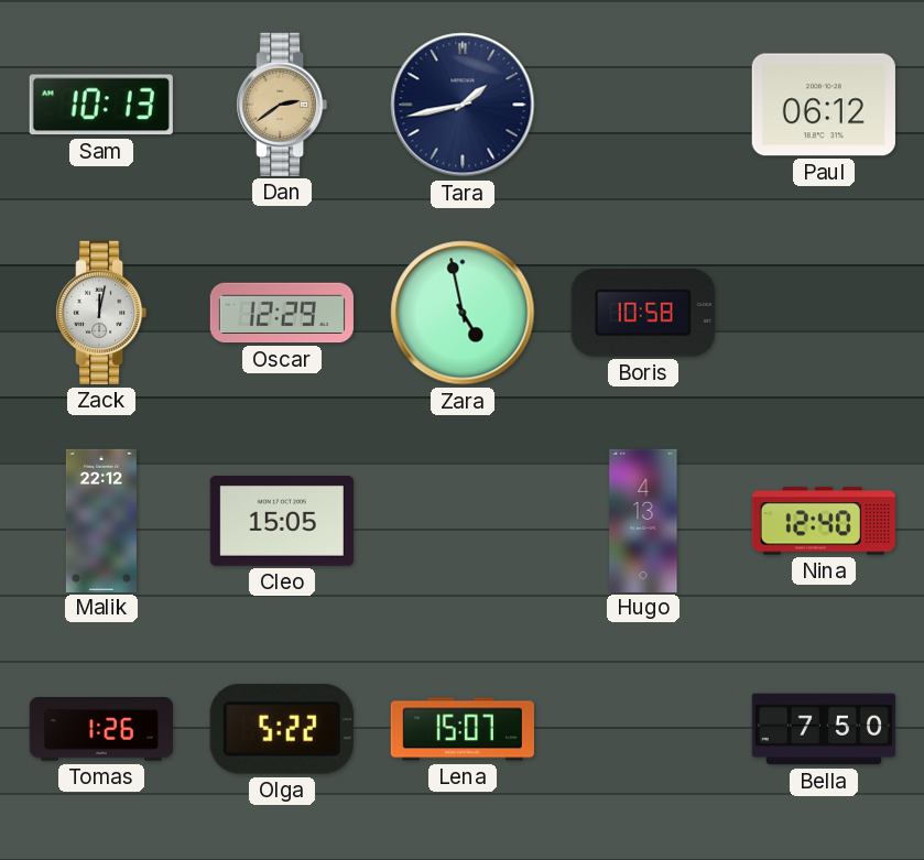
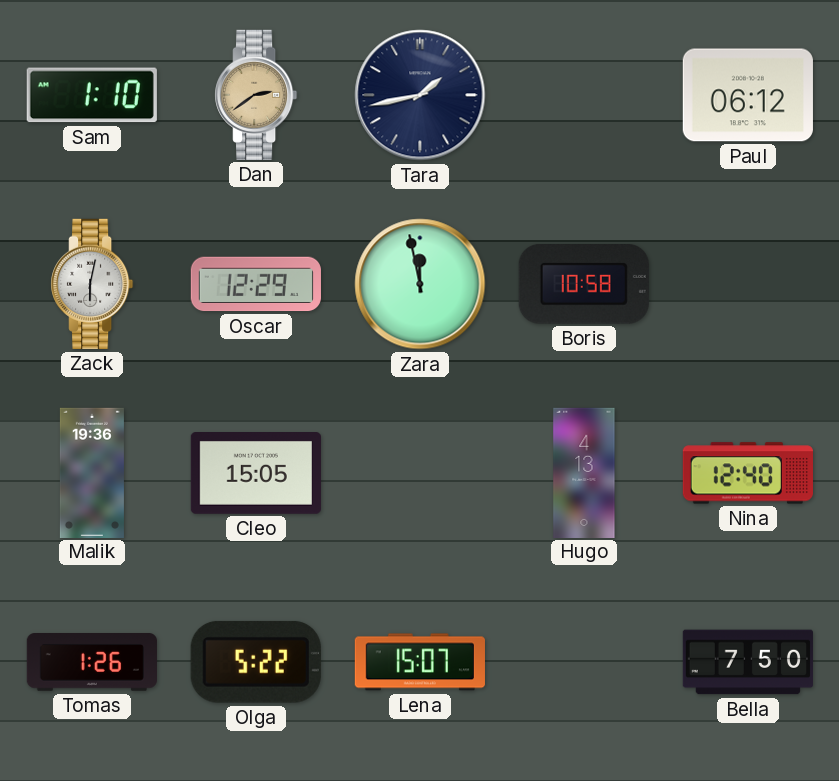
Sam: 10:13 -> 1:10
Zack: 12:02 -> 6:02
Zara: 4:58 -> 11:58
Malik: 22:12 -> 19:36
